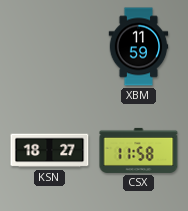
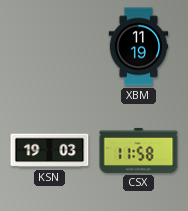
XBM: 11:59 -> 11:19
KSN: 18:27 -> 19:03
